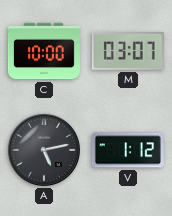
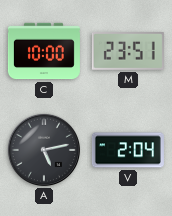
M: 03:07 -> 23:51
V: 1:12 -> 2:04
